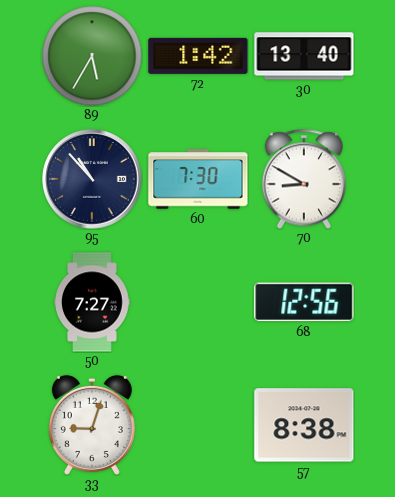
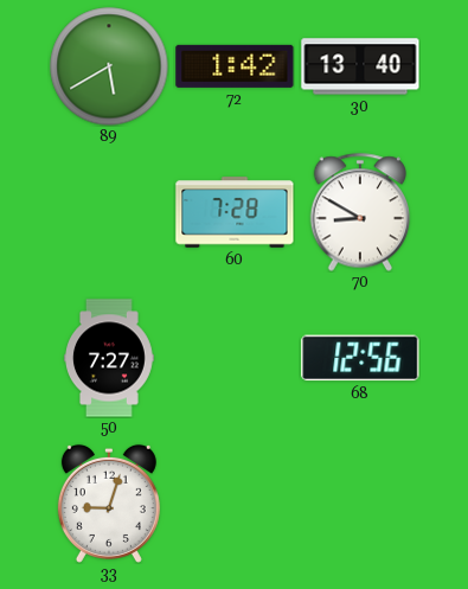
89: 5:35 -> 5:40
95: 10:53 -> none
60: 7:30 -> 7:28
57: 8:38 -> none
